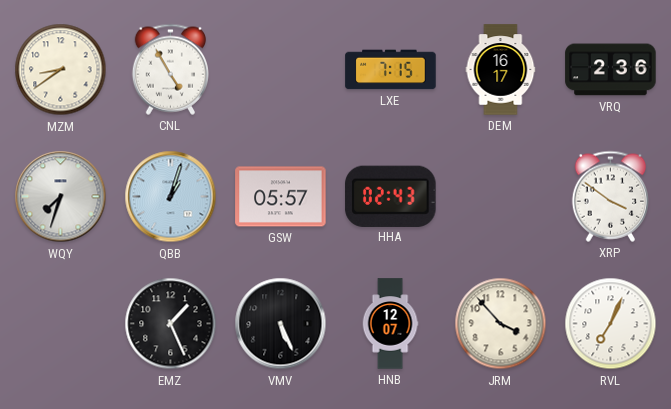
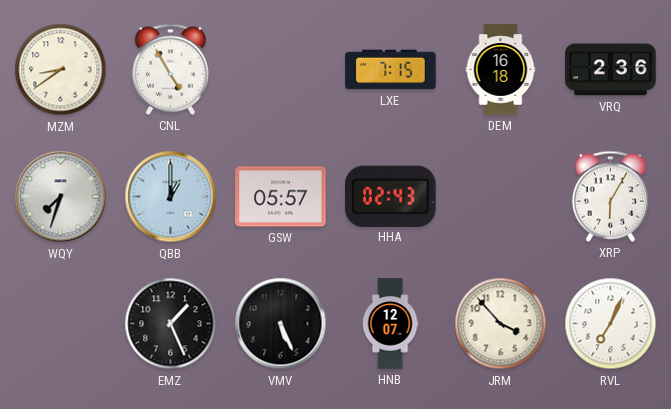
DEM: 16:17 -> 16:18
QBB: 1:03 -> 1:00
XRP: 3:51 -> 6:05
